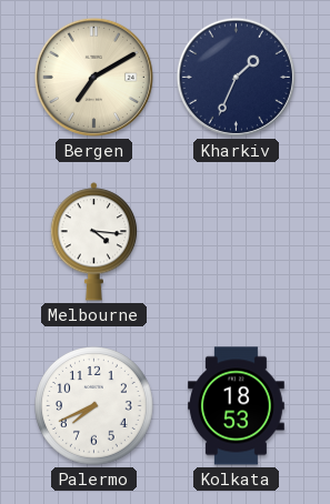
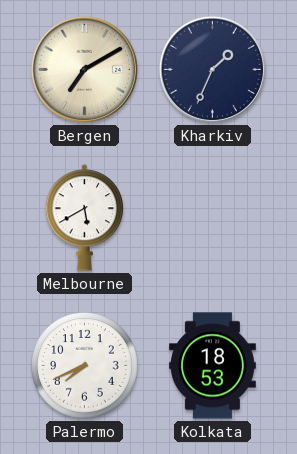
Melbourne: 4:16 -> 5:40
